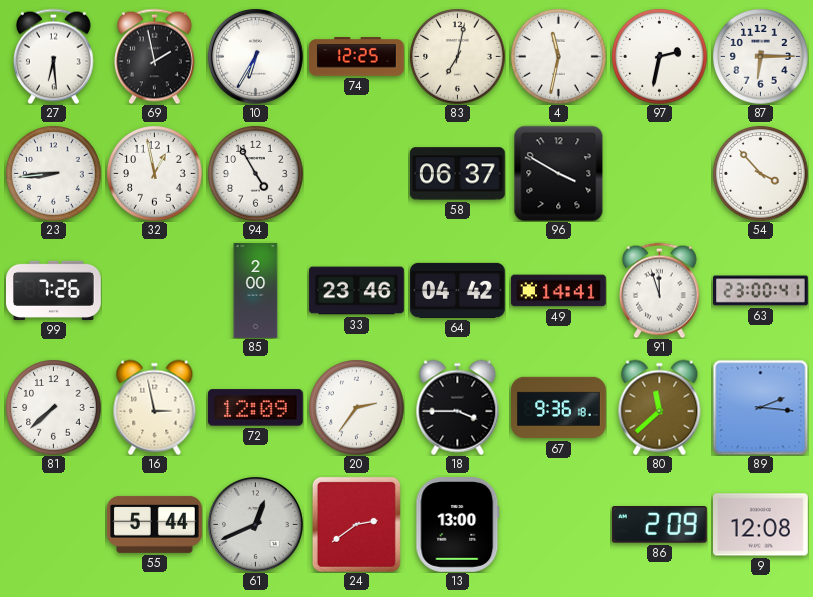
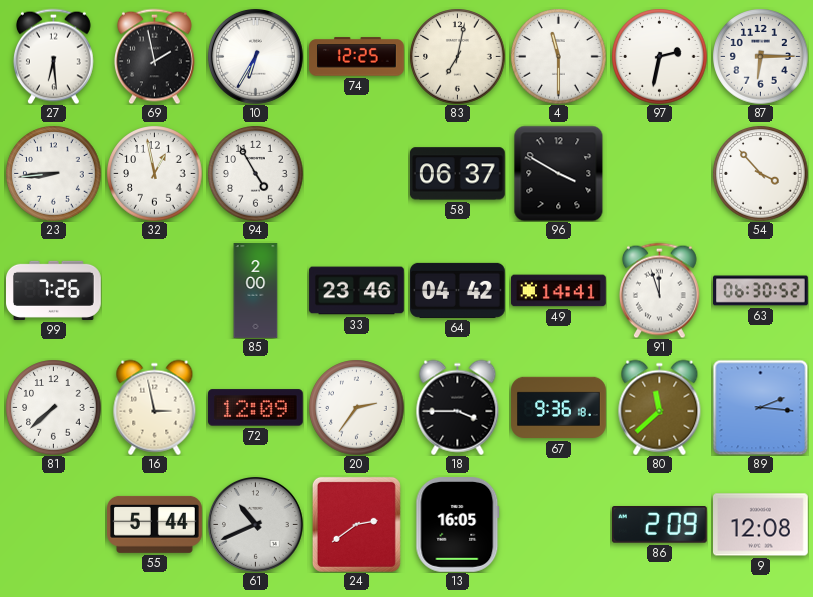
4: 11:32 -> 11:30
63: 23:00 -> 06:30
61: 12:41 -> 10:41
13: 13:00 -> 16:05
